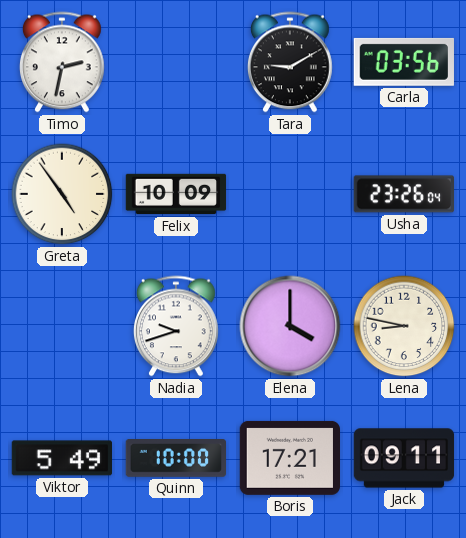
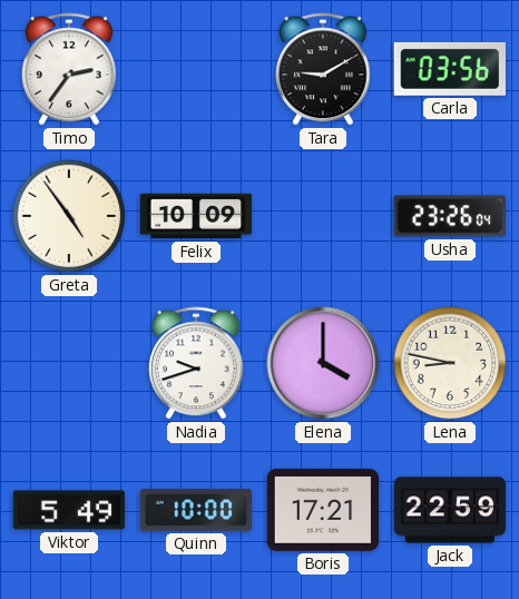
Timo: 2:32 -> 2:36
Jack: 09:11 -> 22:59
